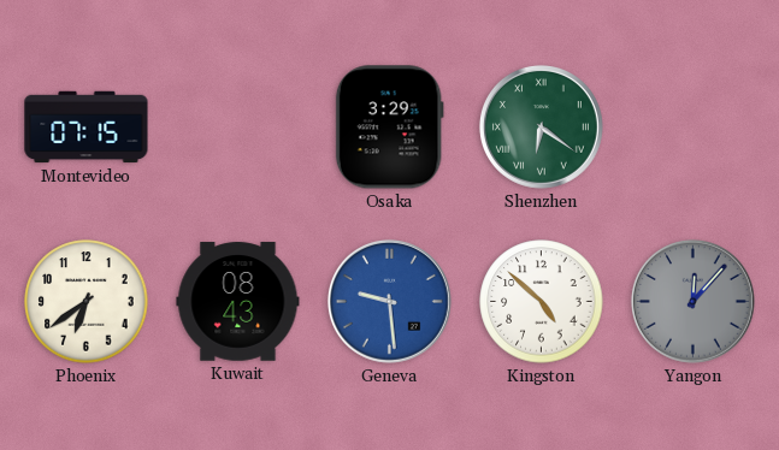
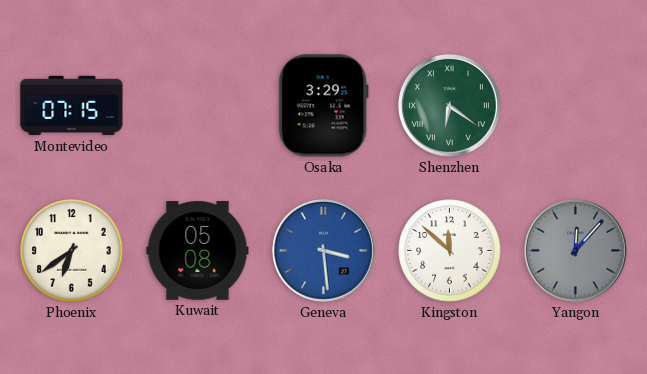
Kuwait: 08:43 -> 05:08
Geneva: 9:29 -> 3:29
Kingston: 4:52 -> 11:52
